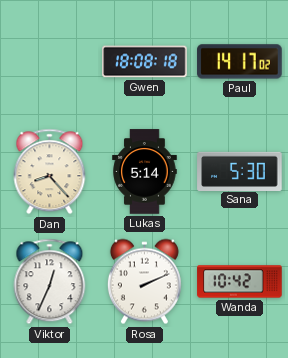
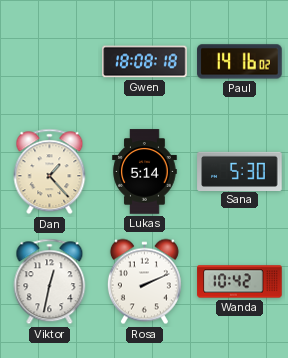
Paul: 14:17 -> 14:16
Dan: 8:23 -> 1:23
Viktor: 12:34 -> 12:32
